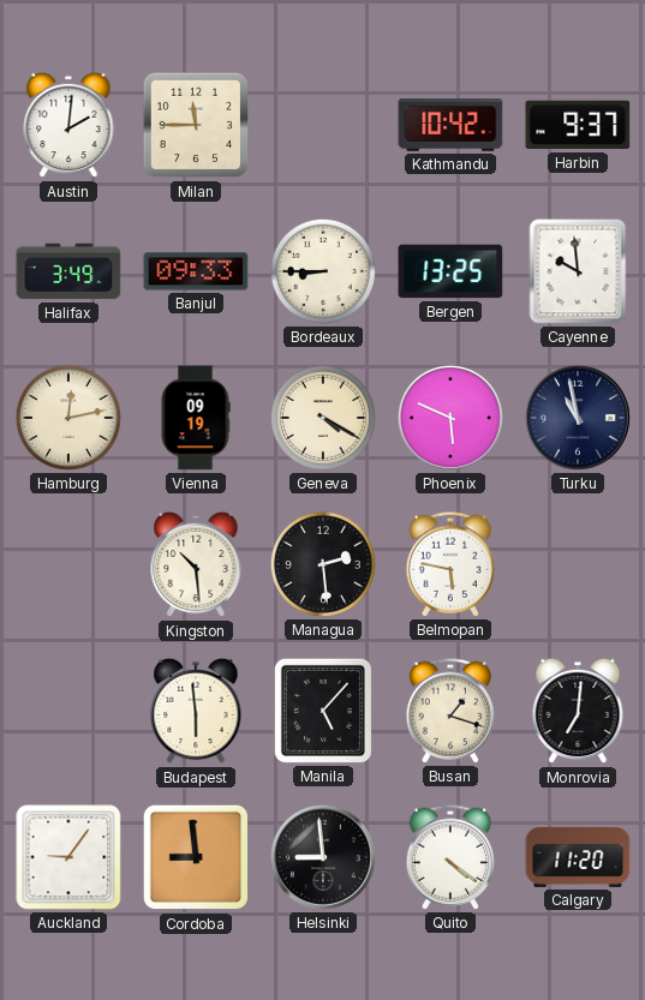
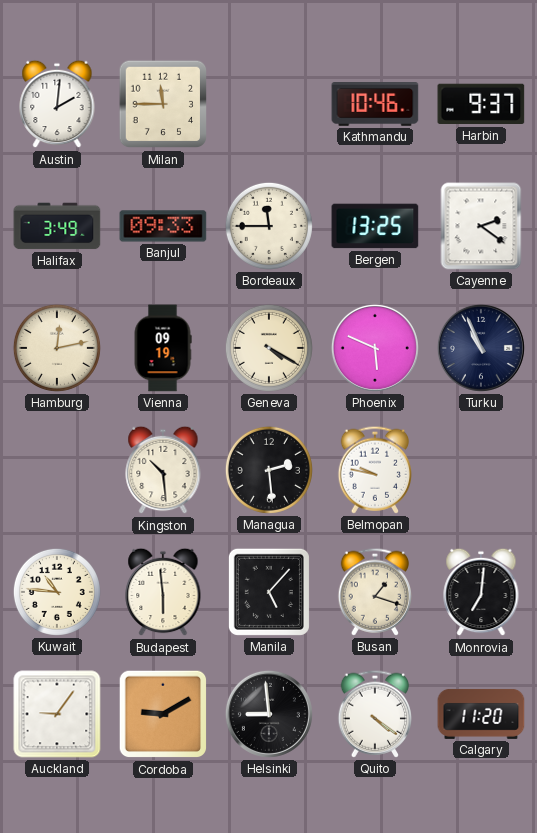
Kathmandu: 10:42 -> 10:46
Bordeaux: 8:45 -> 11:45
Cayenne: 9:59 -> 2:21
Turku: 10:58 -> 10:56
Belmopan: 5:47 -> 9:47
Kuwait: none -> 10:46
Cordoba: 8:59 -> 9:10
